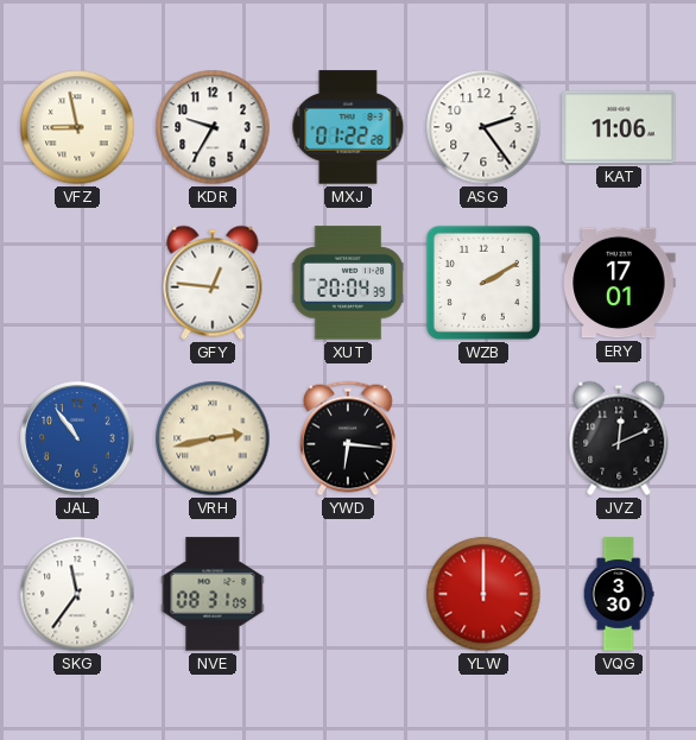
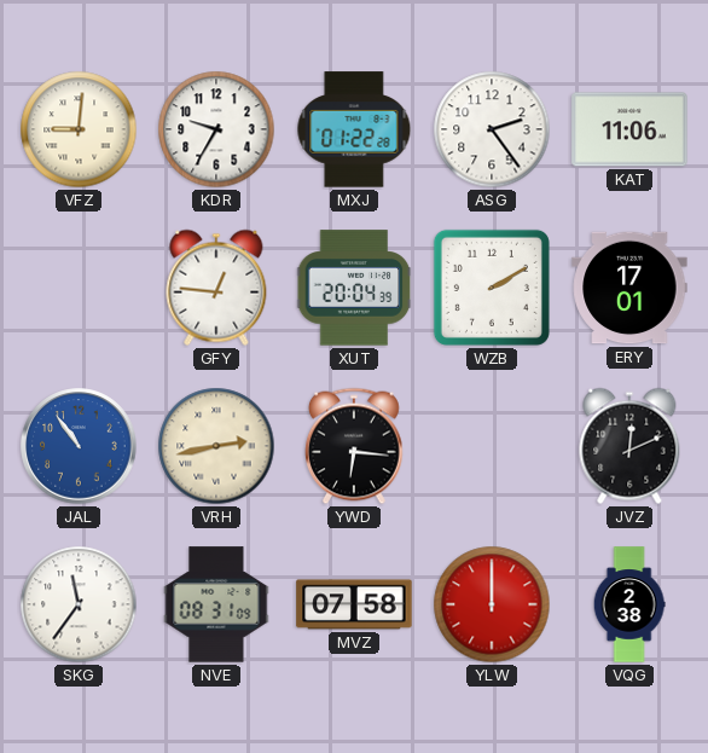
VFZ: 8:58 -> 9:01
MVZ: none -> 07:58
VQG: 3:30 -> 2:38
